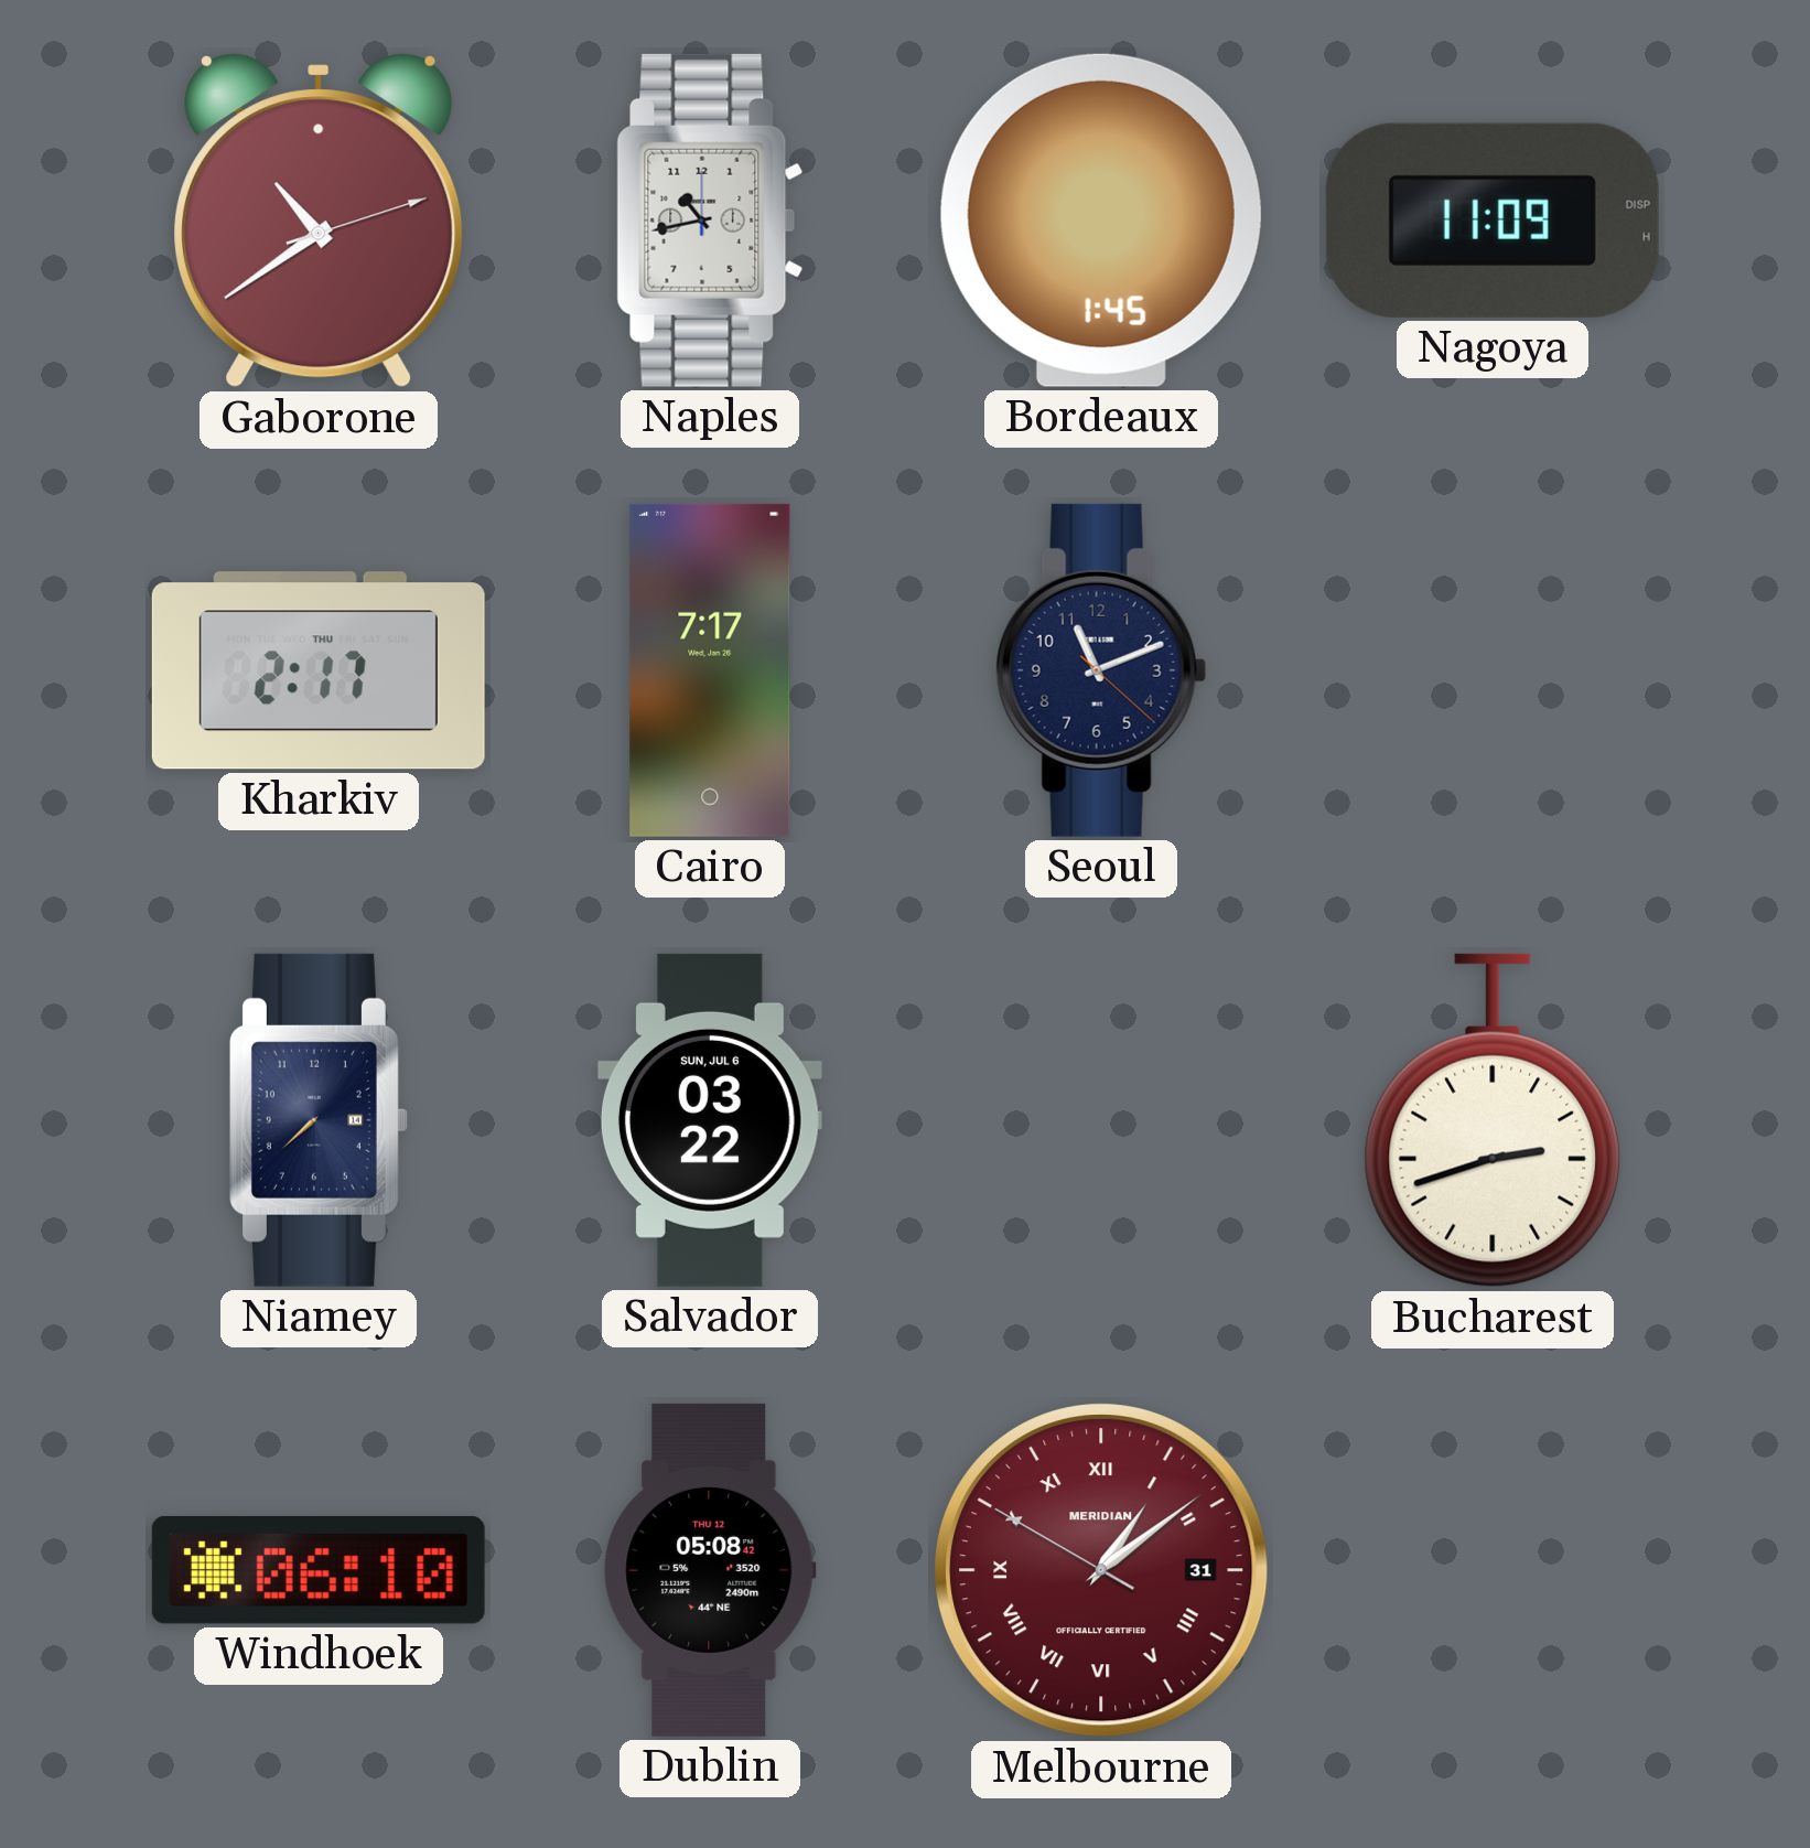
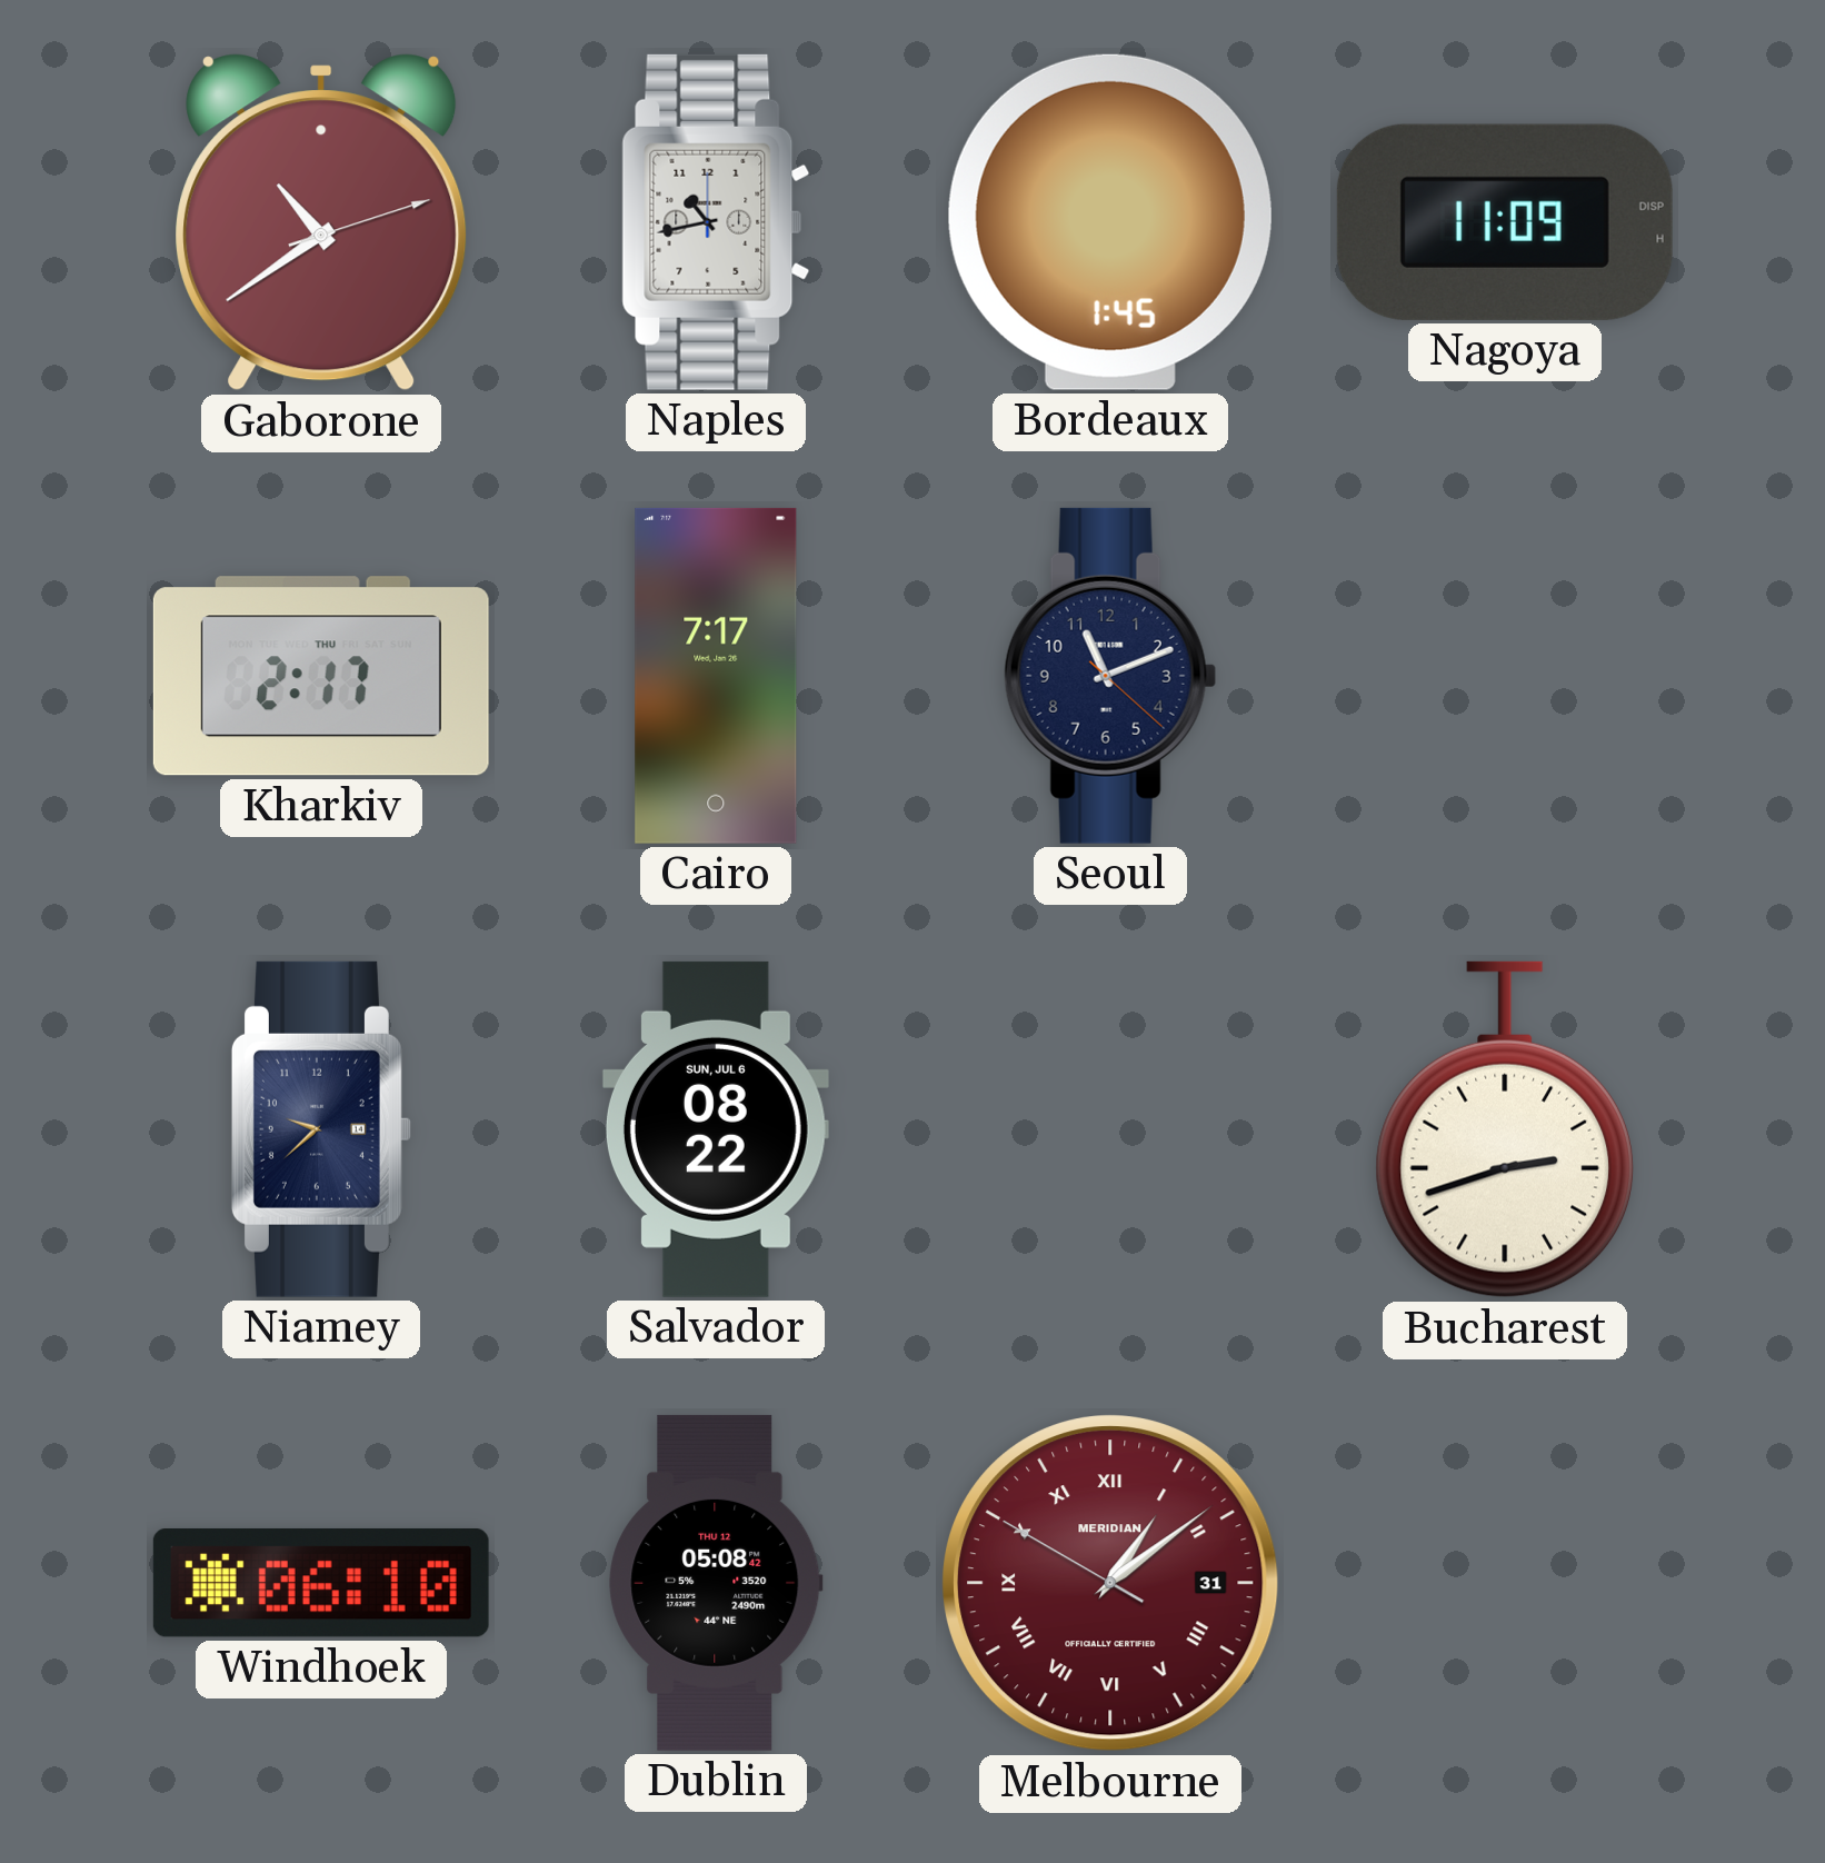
Niamey: 7:38 -> 9:38
Salvador: 03:22 -> 08:22
